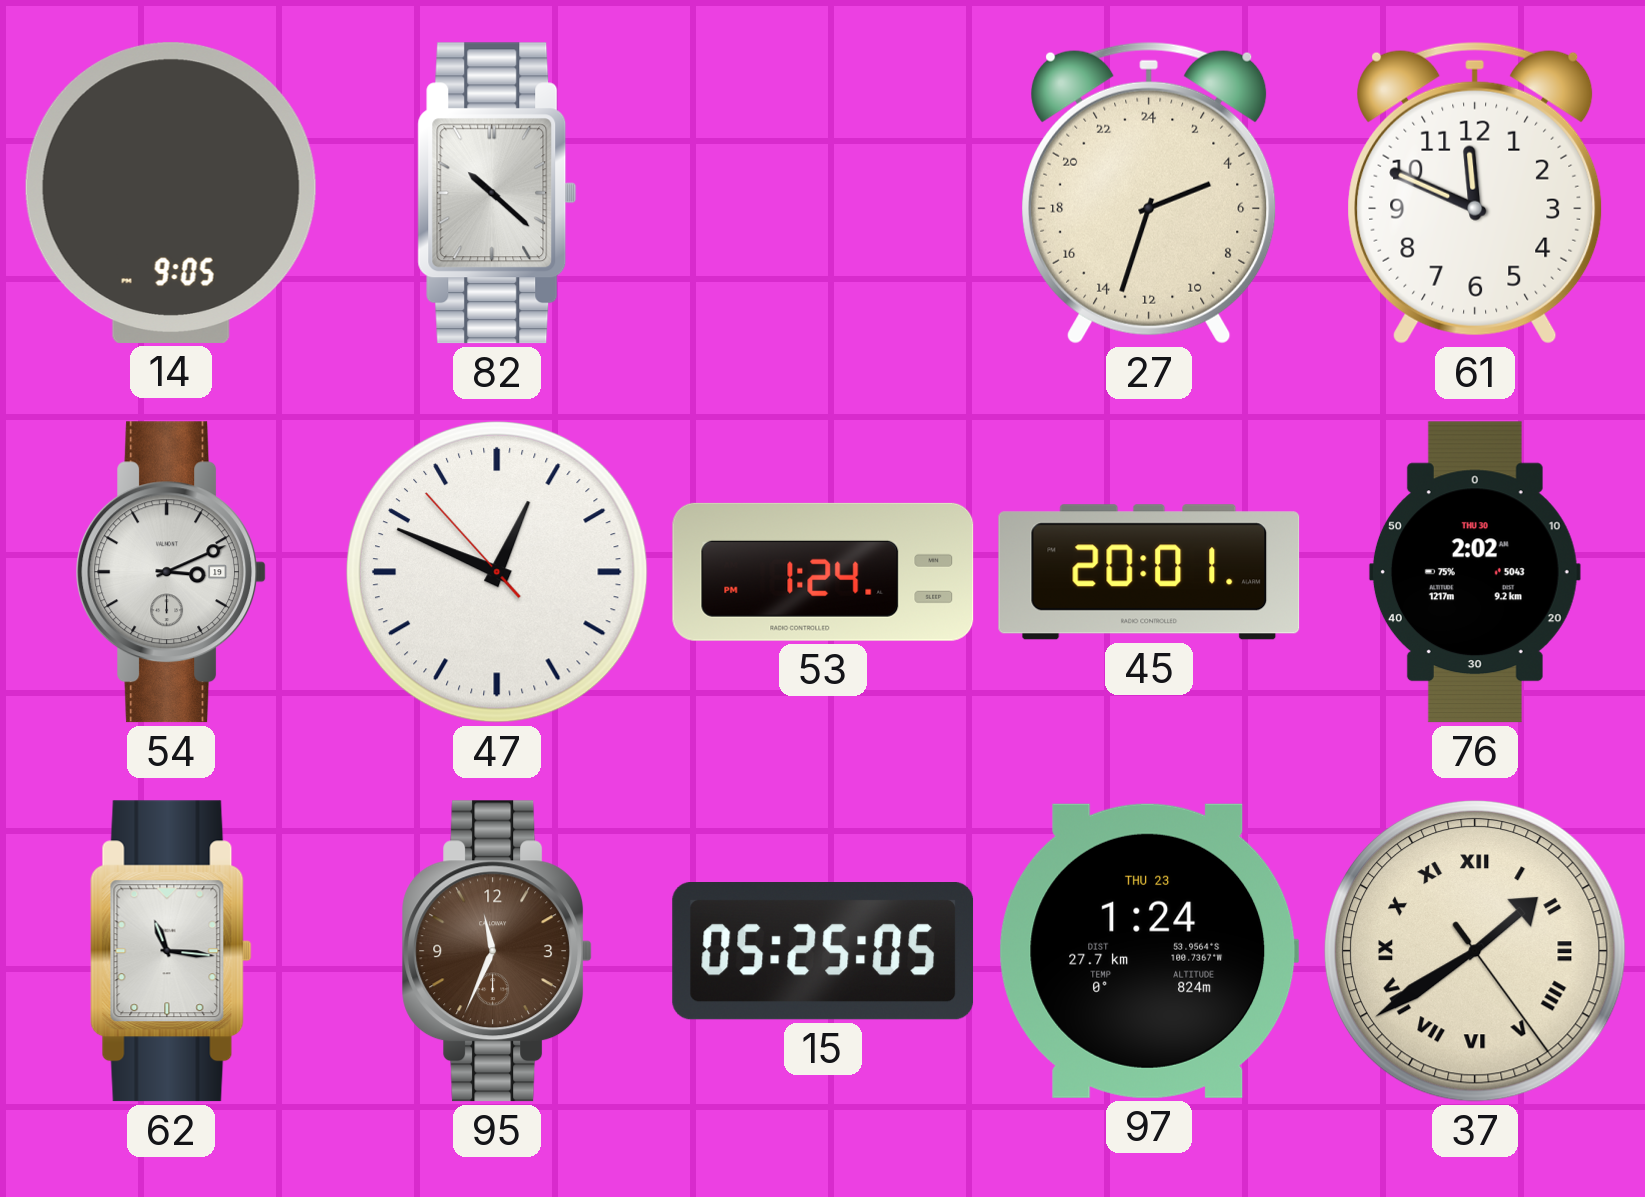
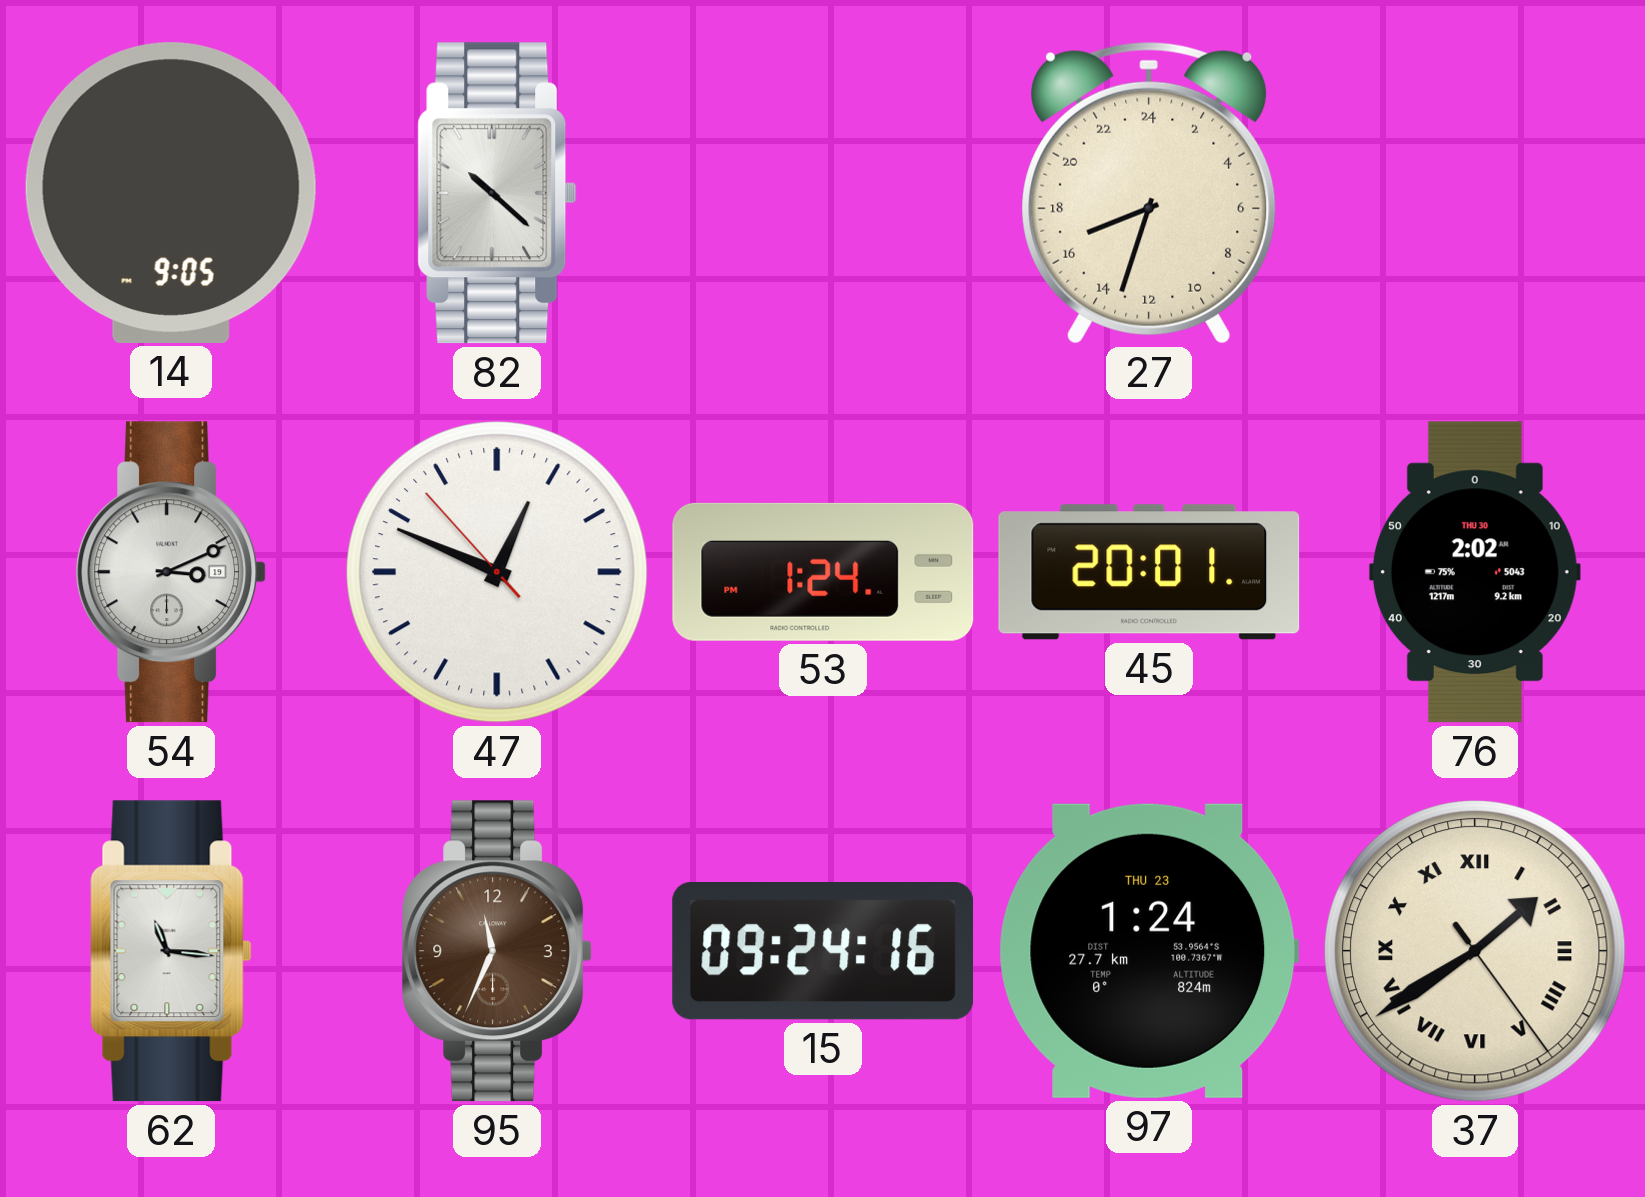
27: 4:33 -> 16:33
61: 11:49 -> none
15: 05:25 -> 09:24
